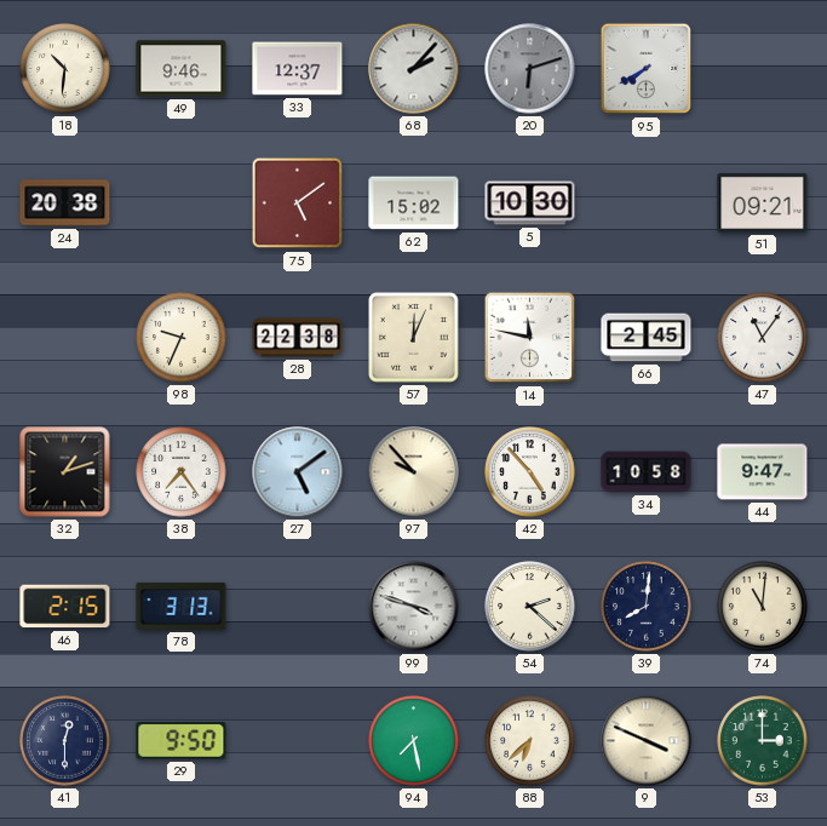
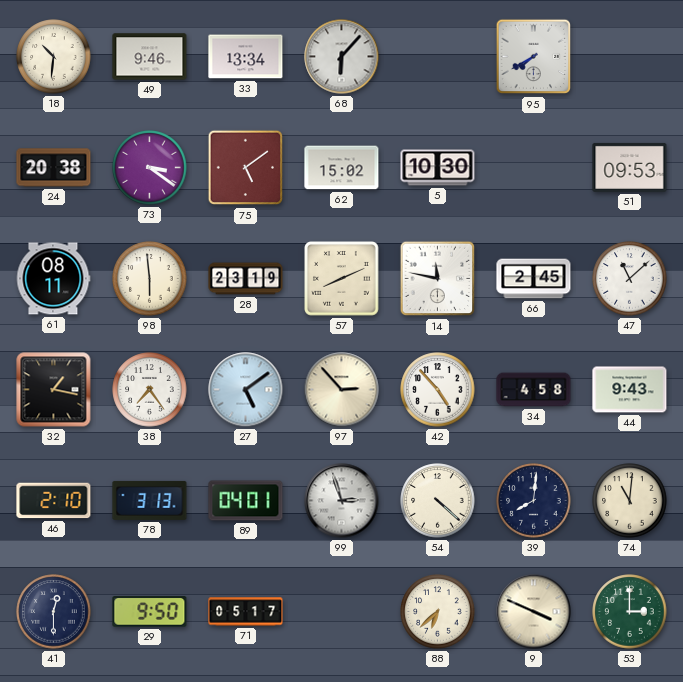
33: 12:37 -> 13:34
68: 2:07 -> 6:07
20: 6:12 -> none
73: none -> 3:21
51: 09:21 -> 09:53
61: none -> 08:11
98: 9:34 -> 5:59
28: 22:38 -> 23:19
57: 12:04 -> 8:11
47: 11:06 -> 11:08
32: 1:12 -> 1:17
97: 9:53 -> 2:53
34: 10:58 -> 4:58
44: 9:47 -> 9:43
46: 2:15 -> 2:10
89: none -> 04:01
99: 3:48 -> 2:57
54: 2:22 -> 4:22
71: none -> 05:17
94: 7:28 -> none
